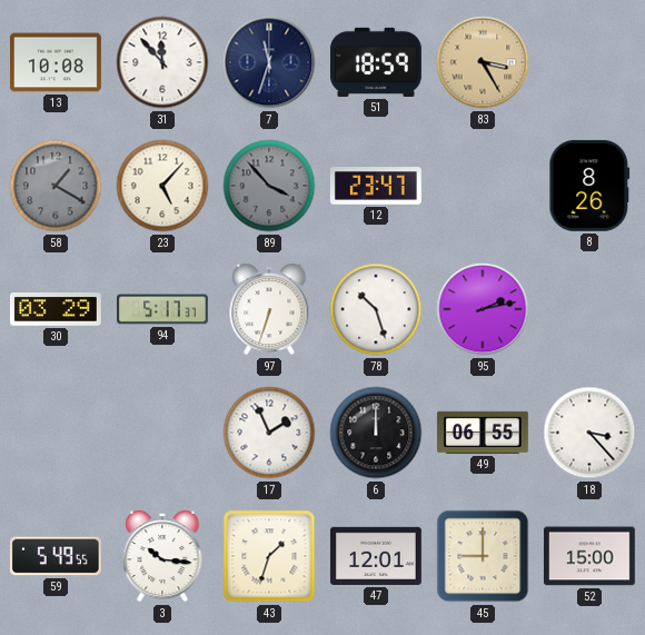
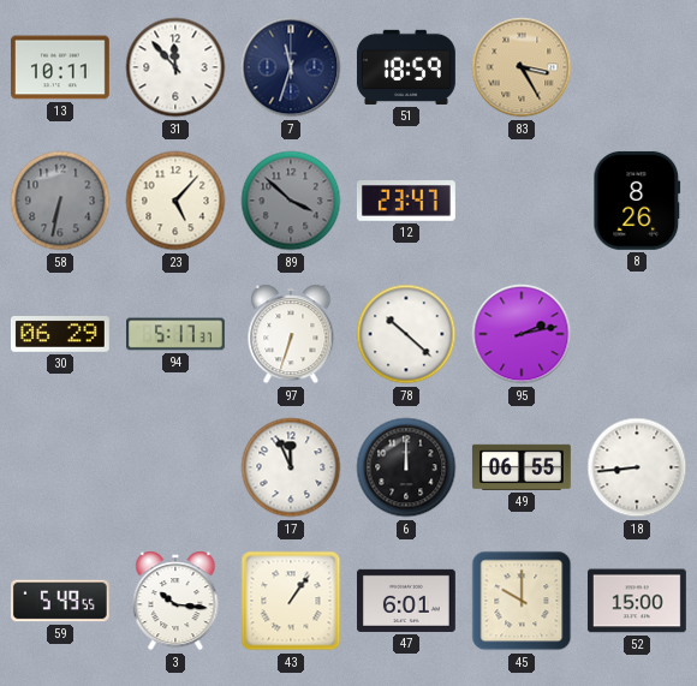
13: 10:08 -> 10:11
58: 1:20 -> 6:32
89: 3:53 -> 3:52
30: 03:29 -> 06:29
78: 10:27 -> 10:22
17: 1:56 -> 11:56
18: 3:23 -> 8:44
43: 1:33 -> 1:06
47: 12:01 -> 6:01
45: 9:00 -> 10:00
